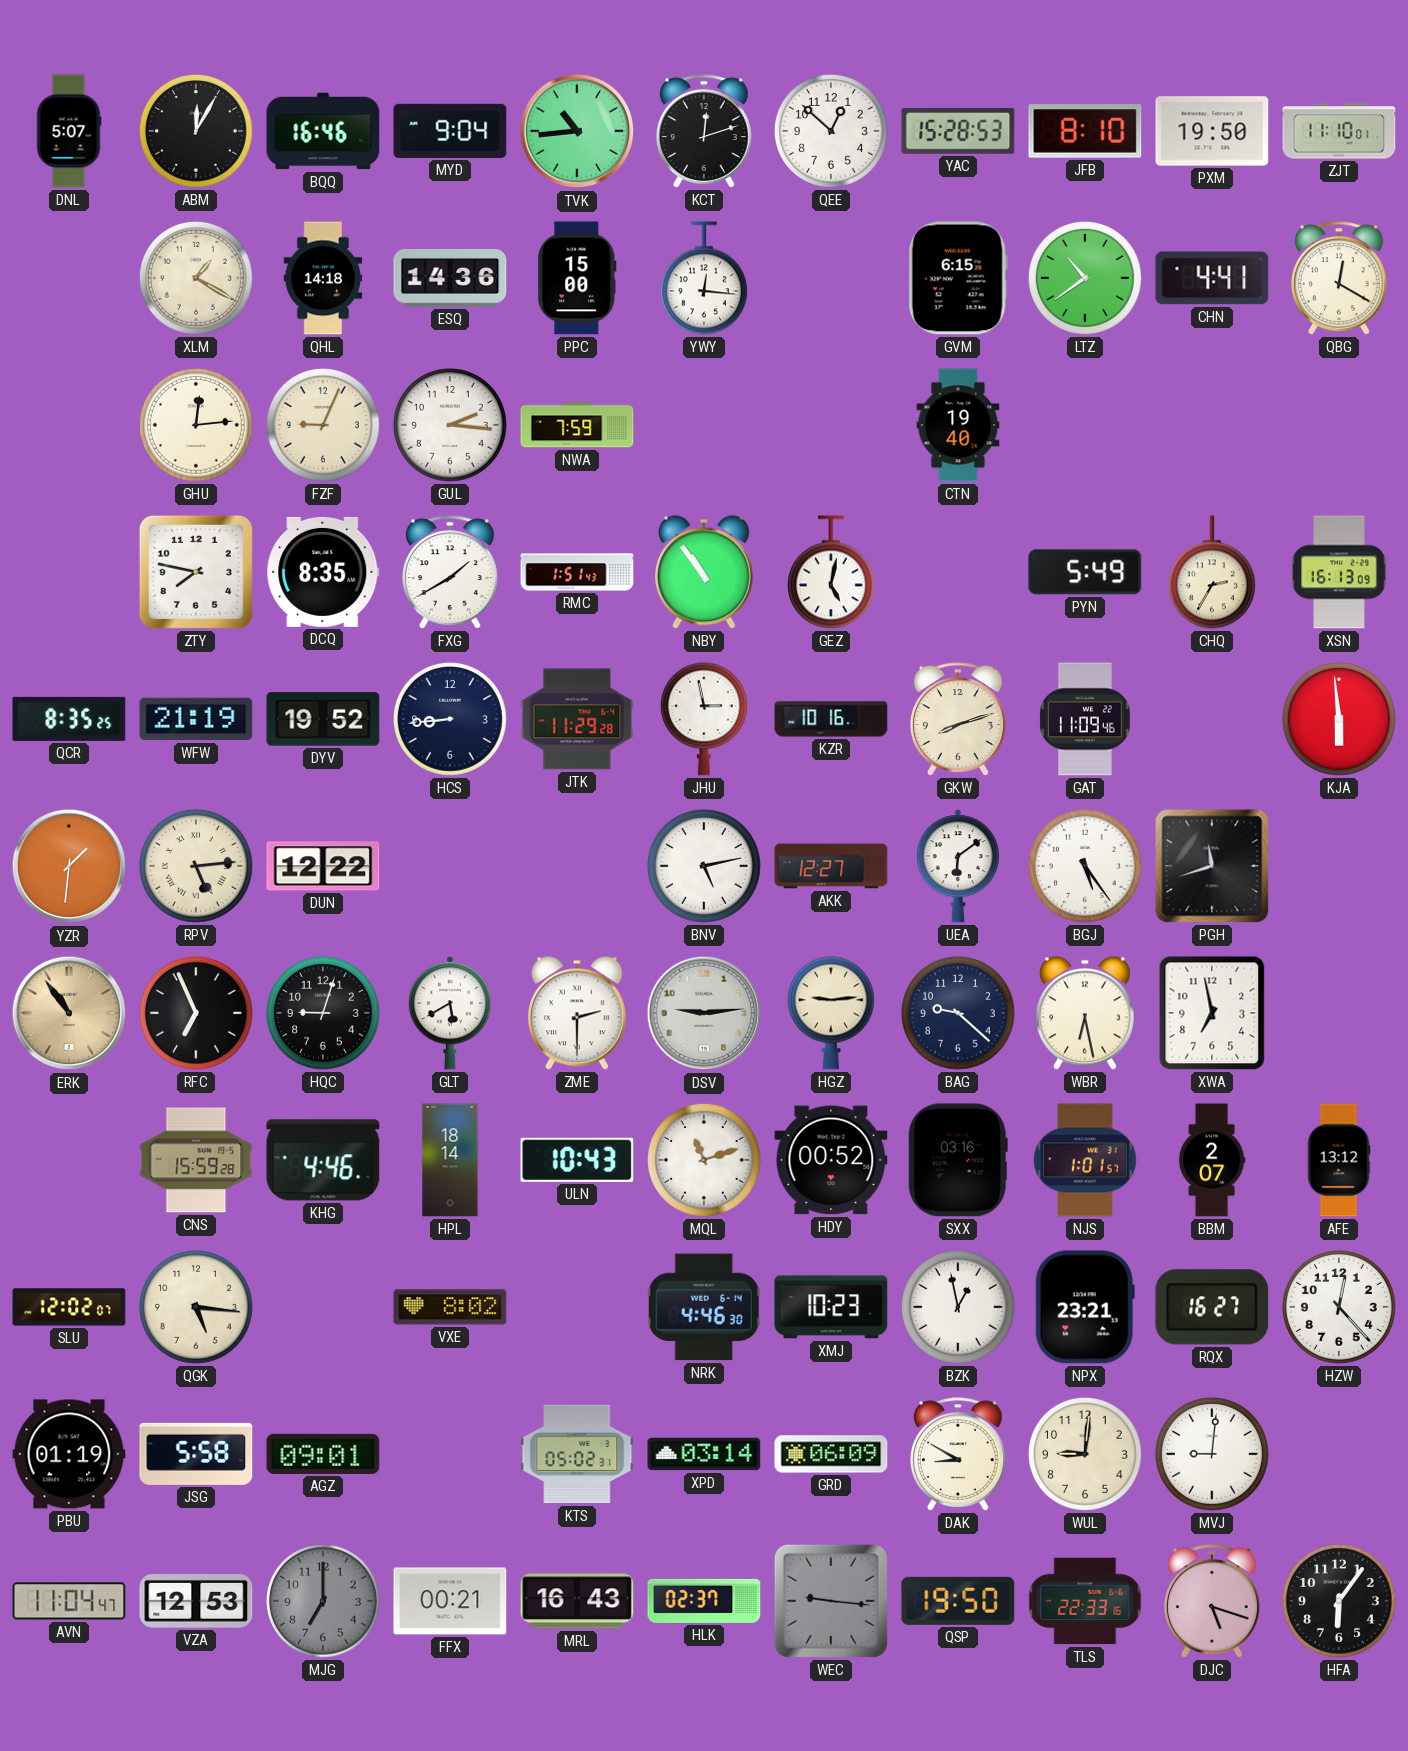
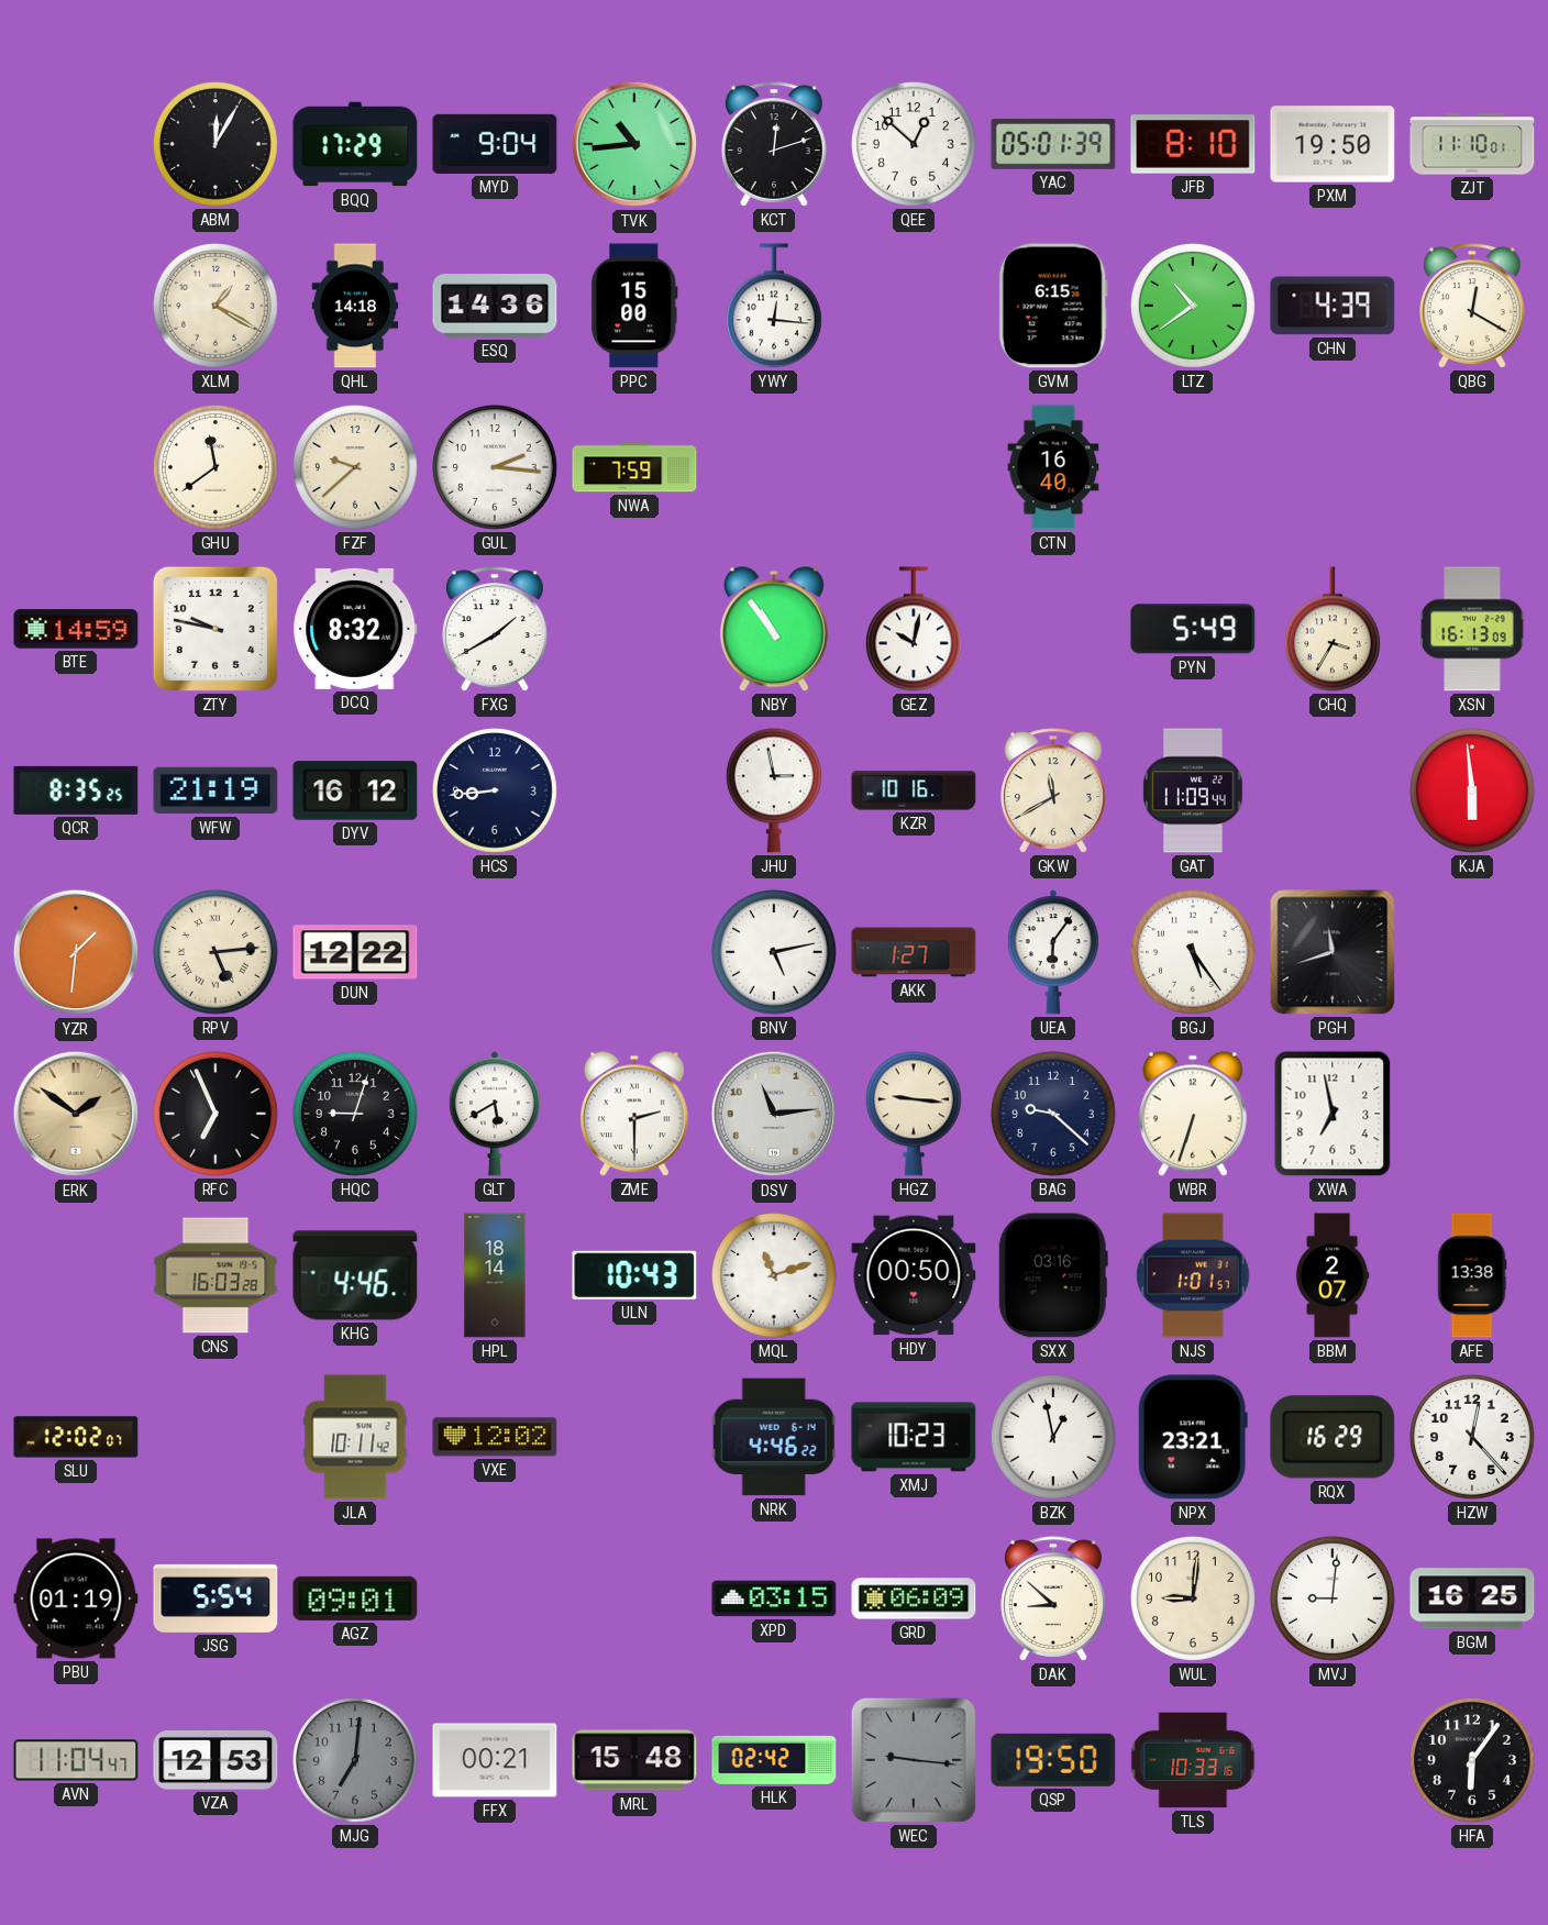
DNL: 5:07 -> none
BQQ: 16:46 -> 17:29
YAC: 15:28 -> 05:01
CHN: 4:41 -> 4:39
GHU: 12:14 -> 11:39
FZF: 9:04 -> 9:38
CTN: 19:40 -> 16:40
BTE: none -> 14:59
ZTY: 7:47 -> 9:47
DCQ: 8:35 -> 8:32
RMC: 1:51 -> none
GEZ: 5:02 -> 10:02
CHQ: 2:35 -> 3:35
DYV: 19:52 -> 16:12
JTK: 11:29 -> none
GKW: 8:12 -> 11:40
GAT: 11:09:46 -> 11:09:44
AKK: 12:27 -> 1:27
UEA: 6:09 -> 6:06
ERK: 10:54 -> 1:51
DSV: 9:14 -> 11:14
HGZ: 9:14 -> 9:16
WBR: 6:28 -> 6:33
CNS: 15:59 -> 16:03
HDY: 00:52 -> 00:50
AFE: 13:12 -> 13:38
QGK: 5:16 -> none
JLA: none -> 10:11
VXE: 8:02 -> 12:02
NRK: 4:46:30 -> 4:46:22
RQX: 16:27 -> 16:29
JSG: 5:58 -> 5:54
KTS: 05:02 -> none
XPD: 03:14 -> 03:15
DAK: 8:50 -> 8:52
BGM: none -> 16:25
MJG: 7:00 -> 7:01
MRL: 16:43 -> 15:48
HLK: 02:37 -> 02:42
TLS: 22:33 -> 10:33
DJC: 5:18 -> none
